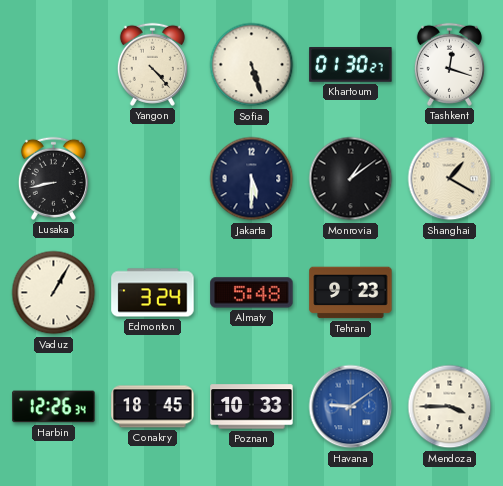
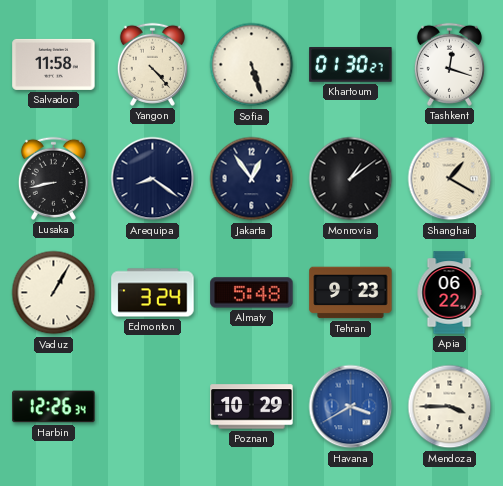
Salvador: none -> 11:58
Arequipa: none -> 8:21
Jakarta: 5:30 -> 12:54
Apia: none -> 06:22
Conakry: 18:45 -> none
Poznan: 10:33 -> 10:29
Havana: 9:09 -> 3:40
